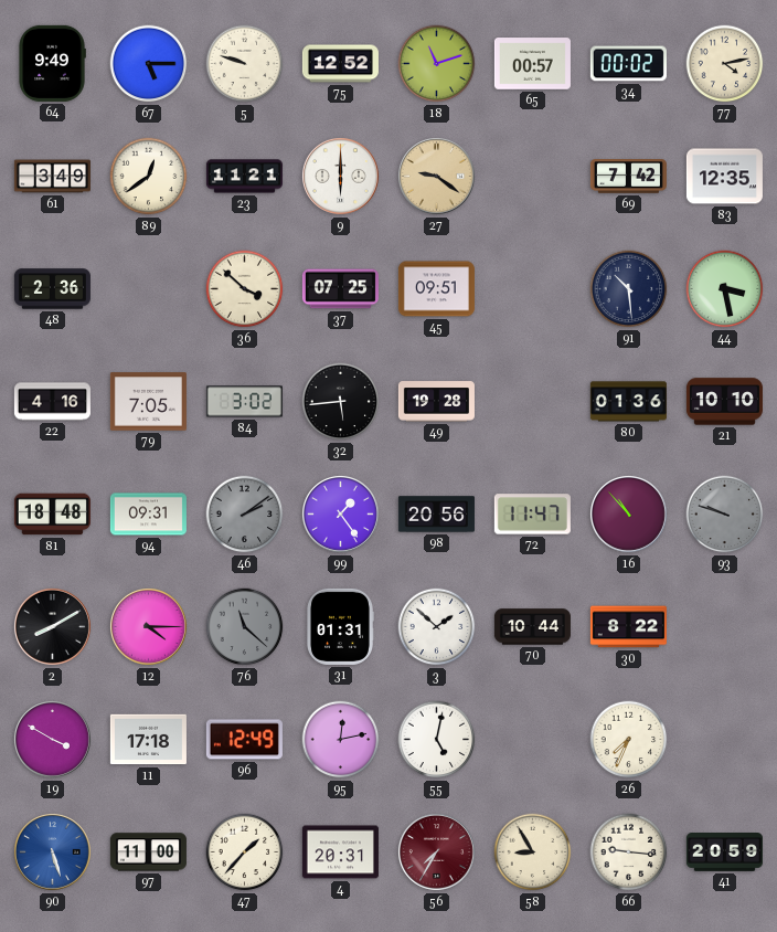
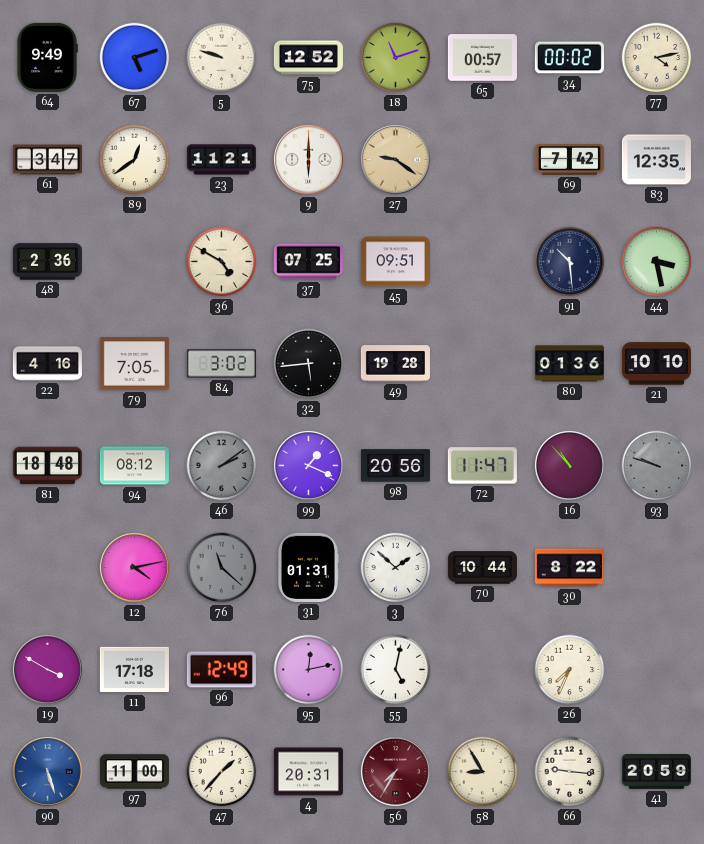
67: 5:15 -> 5:12
61: 3:49 -> 3:47
36: 3:52 -> 4:50
94: 09:31 -> 08:12
99: 1:24 -> 1:19
2: 8:10 -> none
12: 4:15 -> 4:13
